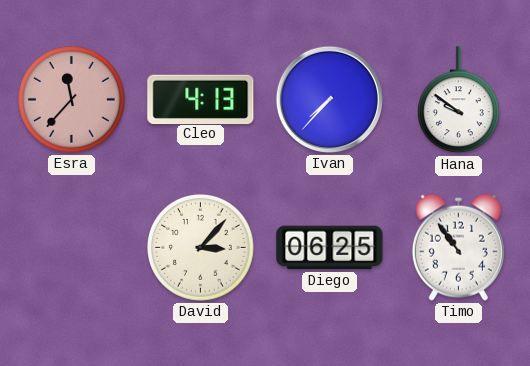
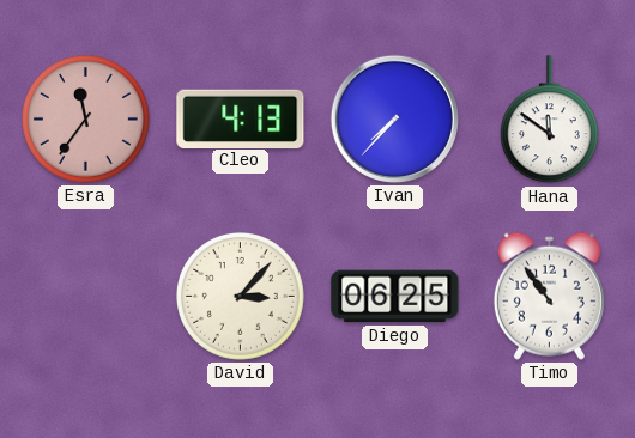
Esra: 11:37 -> 11:36
Hana: 9:51 -> 11:51
